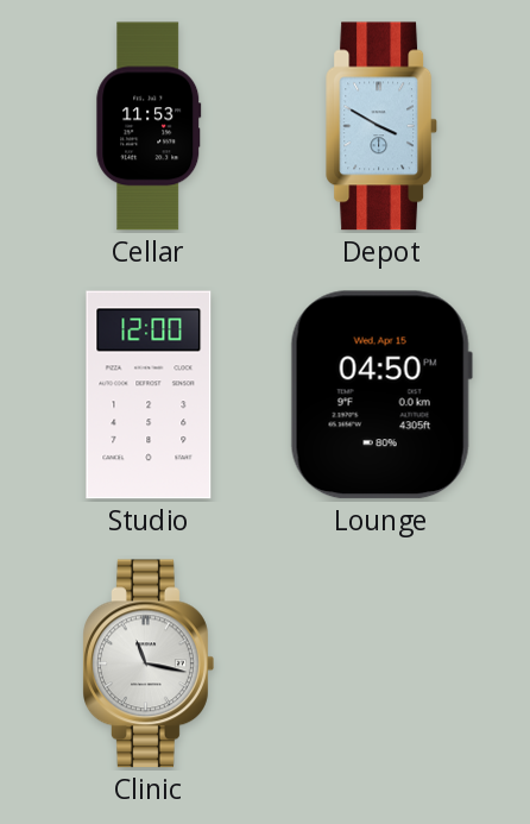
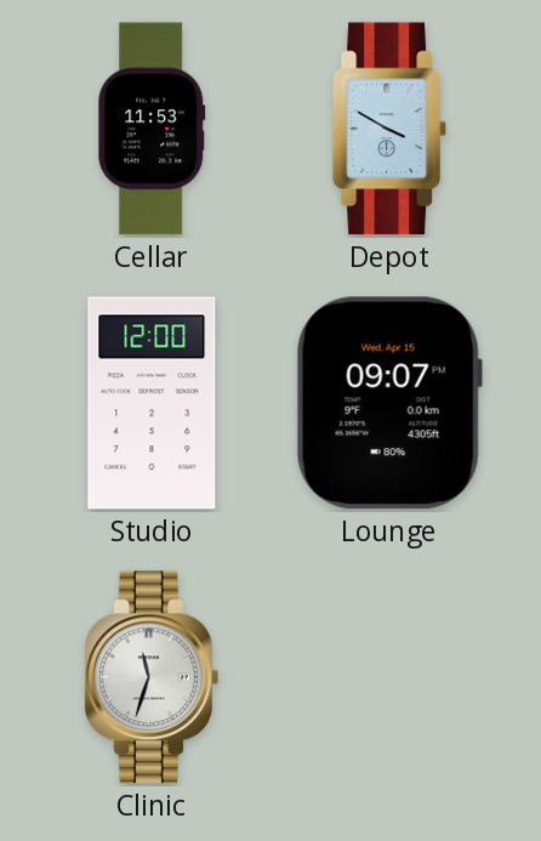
Lounge: 04:50 -> 09:07
Clinic: 11:17 -> 11:33
